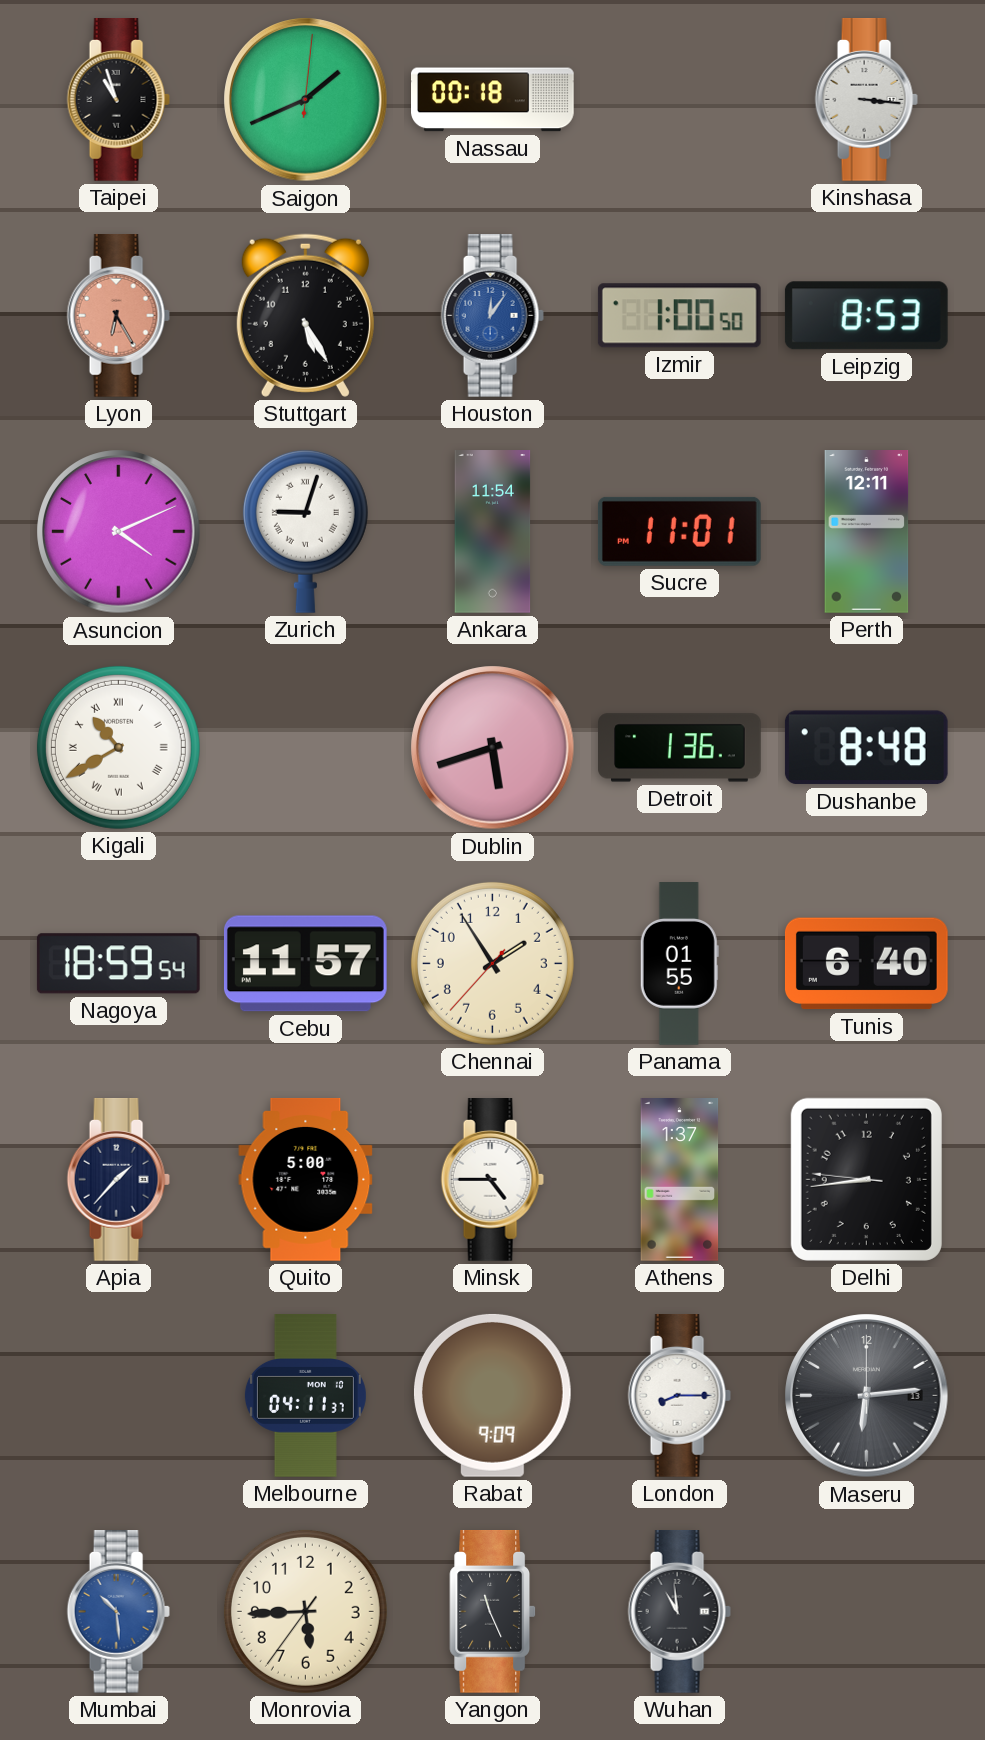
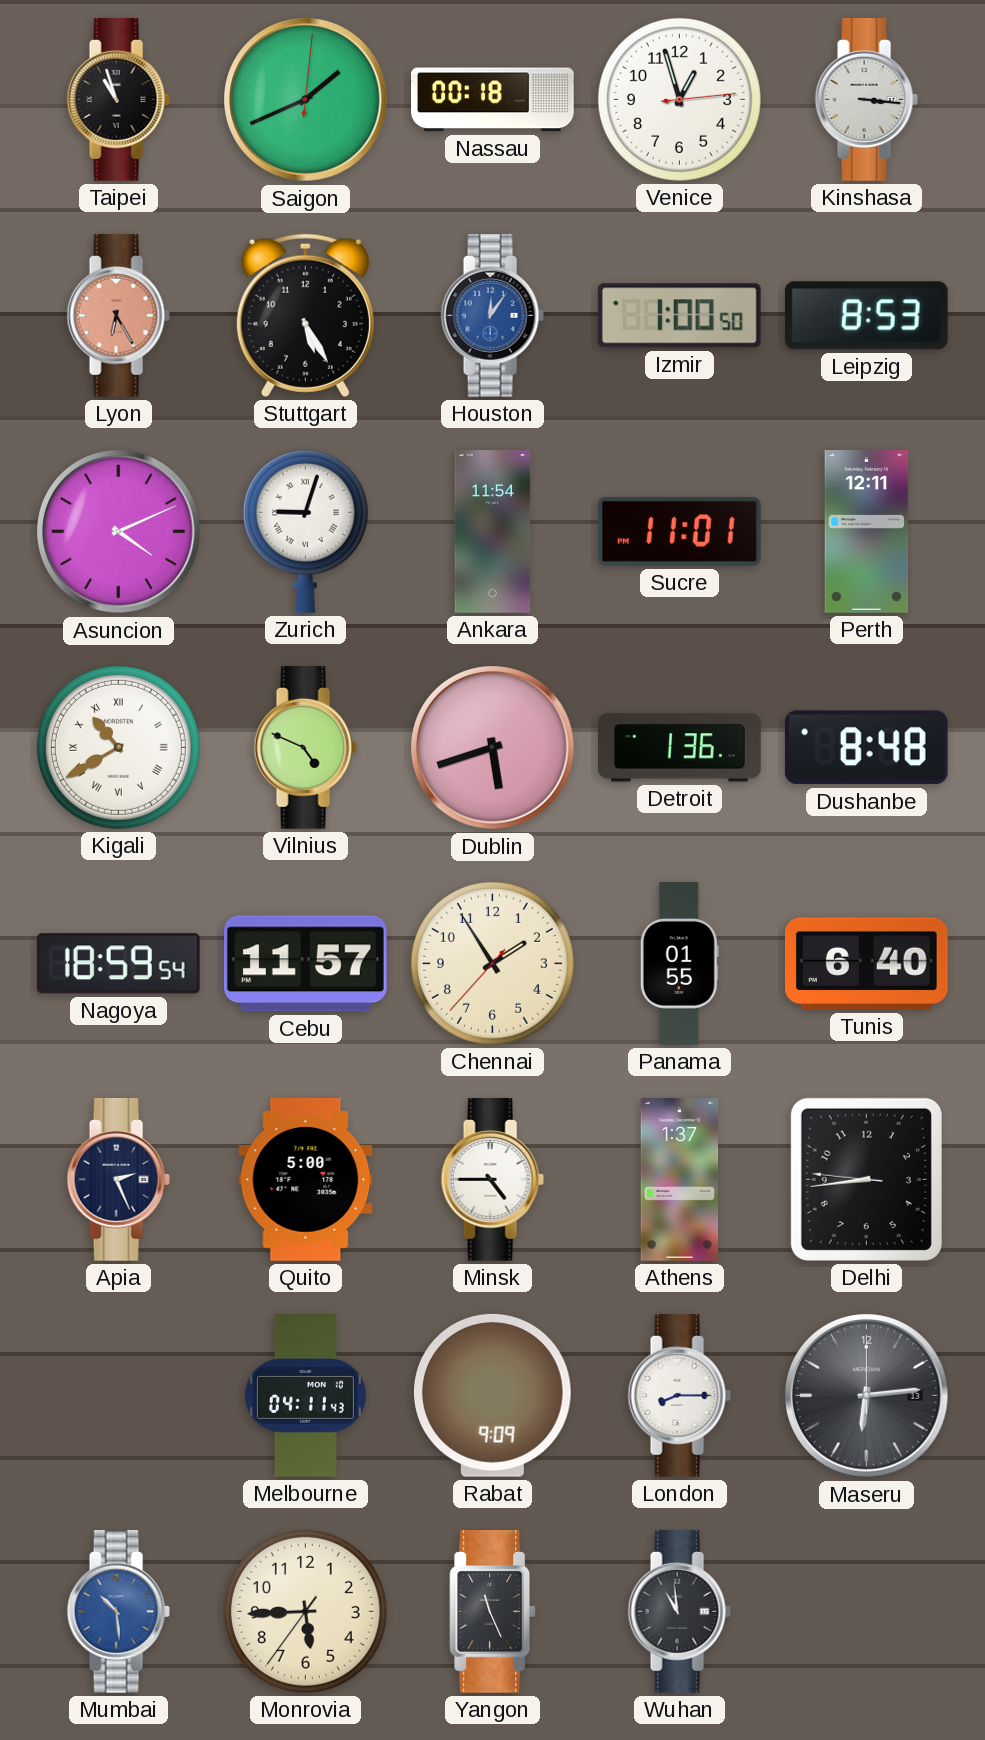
Venice: none -> 12:57
Vilnius: none -> 4:49
Apia: 1:37 -> 2:26
Melbourne: 04:11:37 -> 04:11:43
